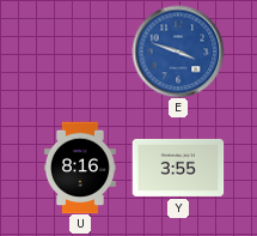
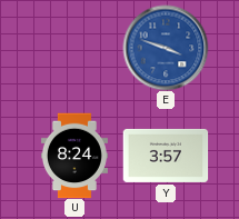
U: 8:16 -> 8:24
Y: 3:55 -> 3:57
